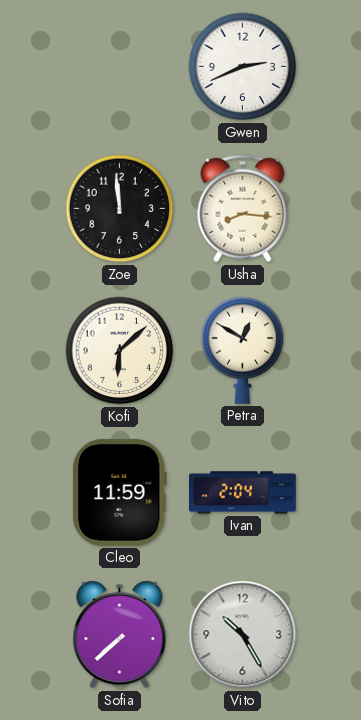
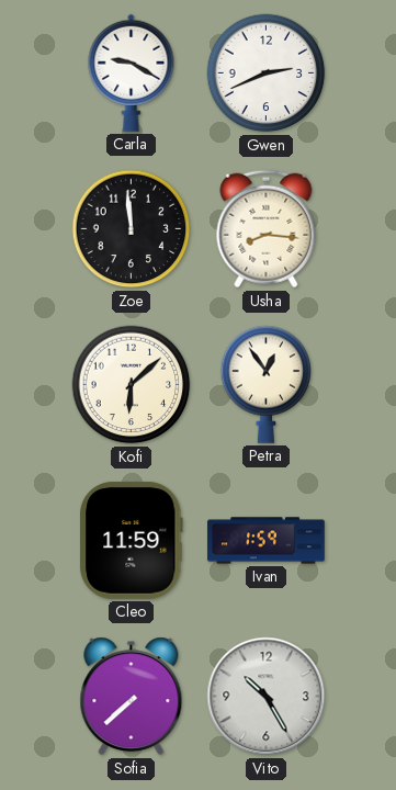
Carla: none -> 9:20
Petra: 12:50 -> 12:54
Ivan: 2:04 -> 1:59
